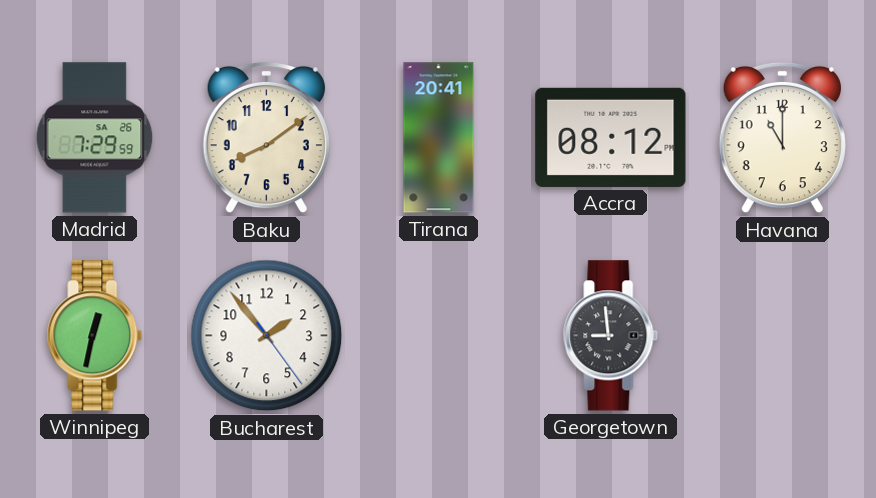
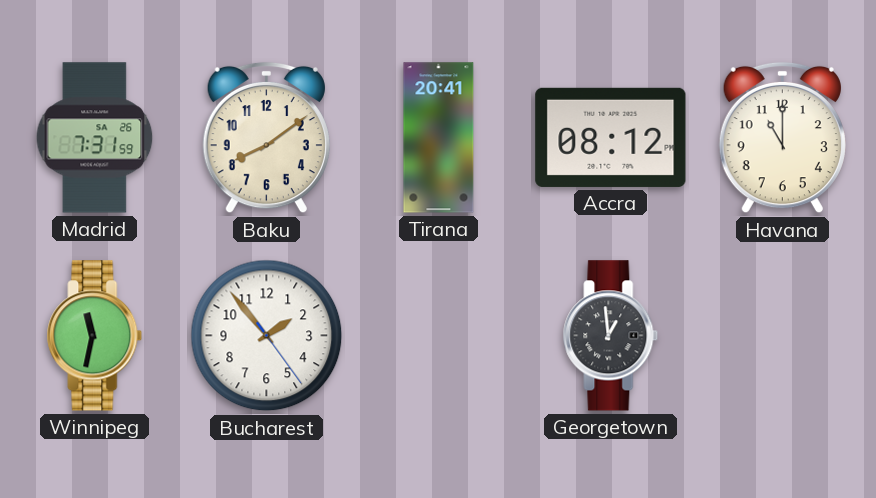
Madrid: 7:29 -> 7:31
Winnipeg: 12:32 -> 11:32
Georgetown: 8:59 -> 12:59
